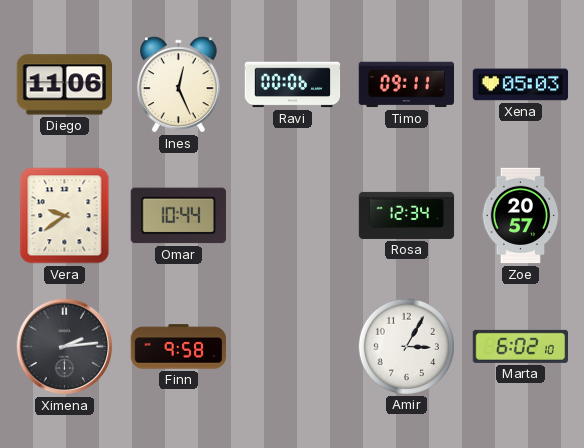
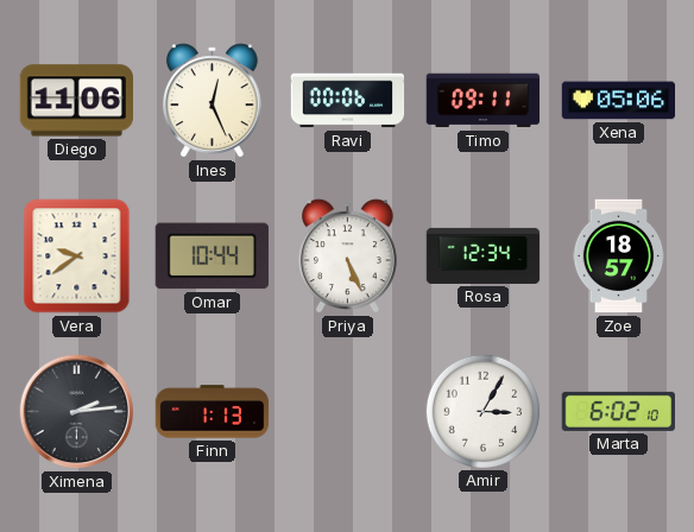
Xena: 05:03 -> 05:06
Priya: none -> 5:26
Zoe: 20:57 -> 18:57
Finn: 9:58 -> 1:13
